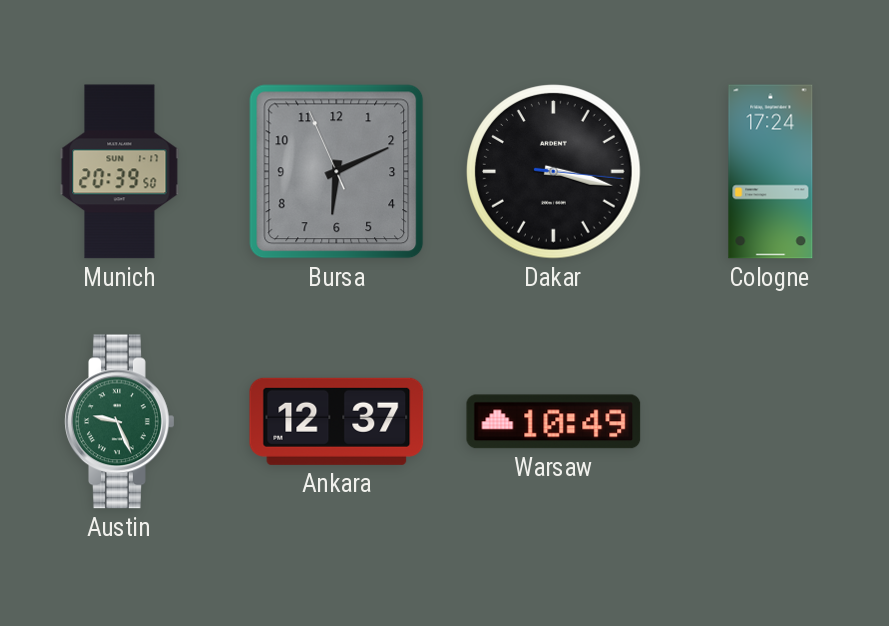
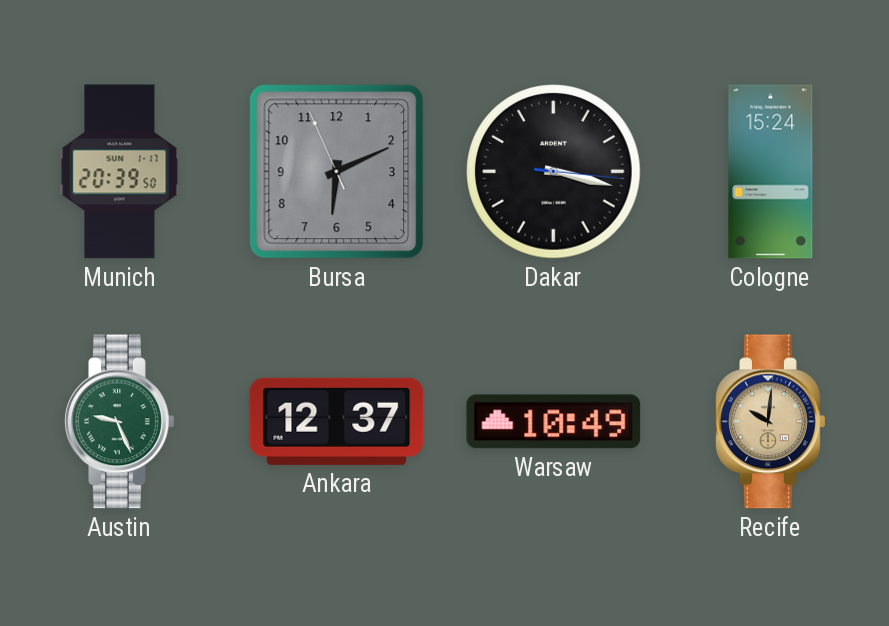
Cologne: 17:24 -> 15:24
Recife: none -> 10:01
